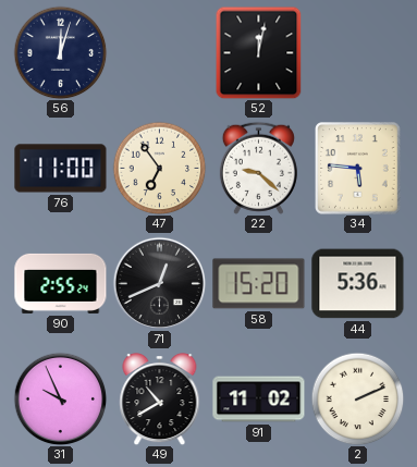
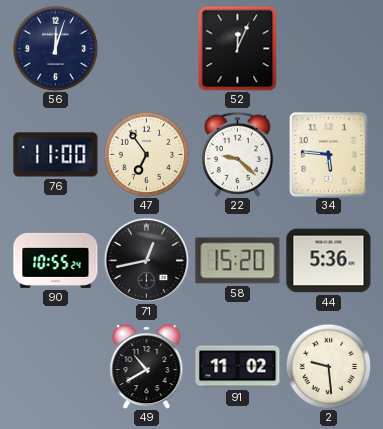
52: 12:02 -> 12:04
90: 2:55 -> 10:55
71: 12:41 -> 12:43
31: 9:56 -> none
2: 2:11 -> 9:29
